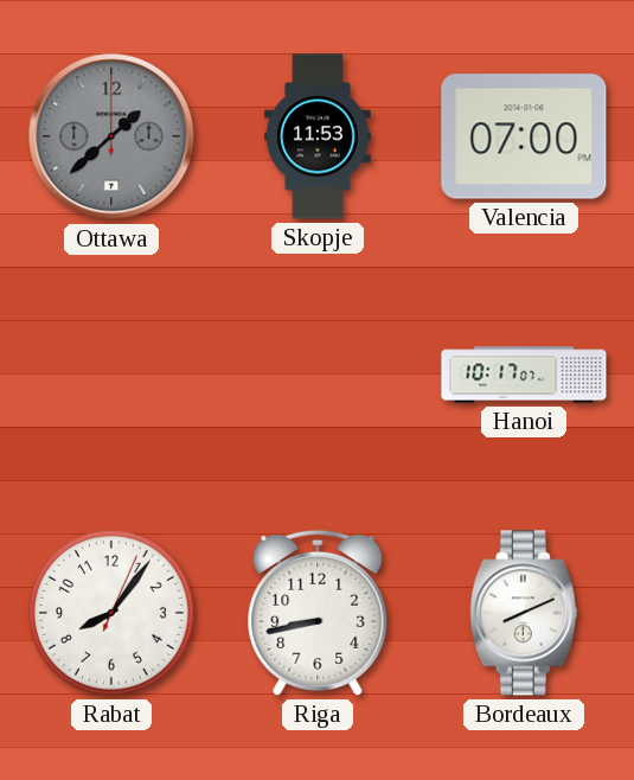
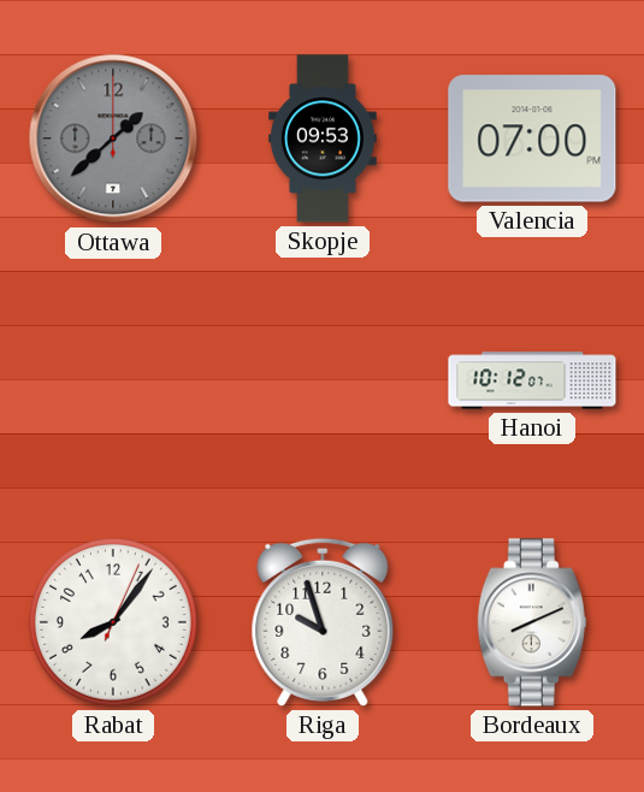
Skopje: 11:53 -> 09:53
Hanoi: 10:17 -> 10:12
Riga: 8:43 -> 9:57
